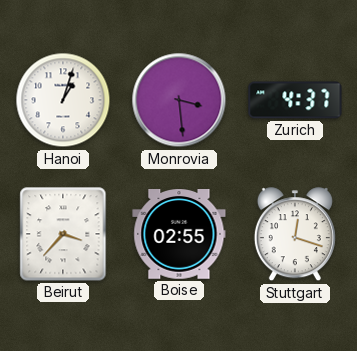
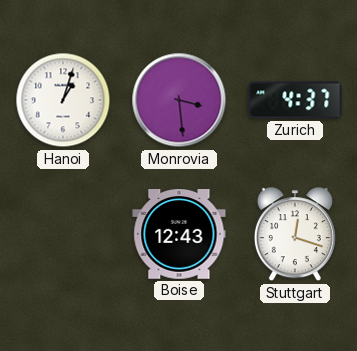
Beirut: 3:37 -> none
Boise: 02:55 -> 12:43
